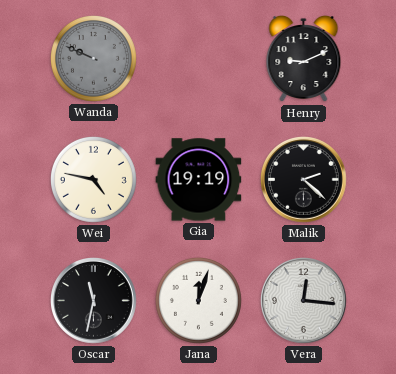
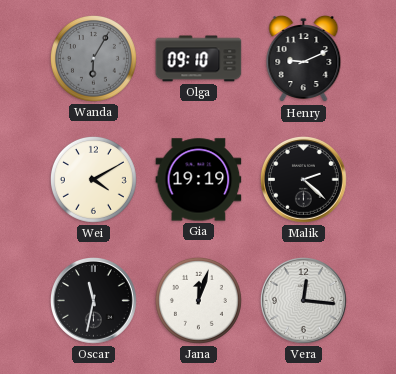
Wanda: 9:49 -> 6:05
Olga: none -> 09:10
Wei: 4:47 -> 4:10
